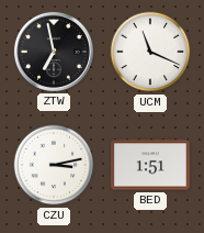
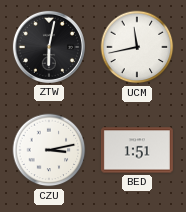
ZTW: 6:58 -> 6:02
UCM: 11:19 -> 11:43
